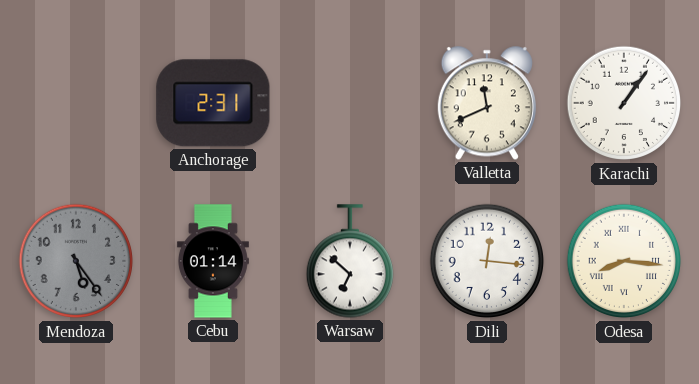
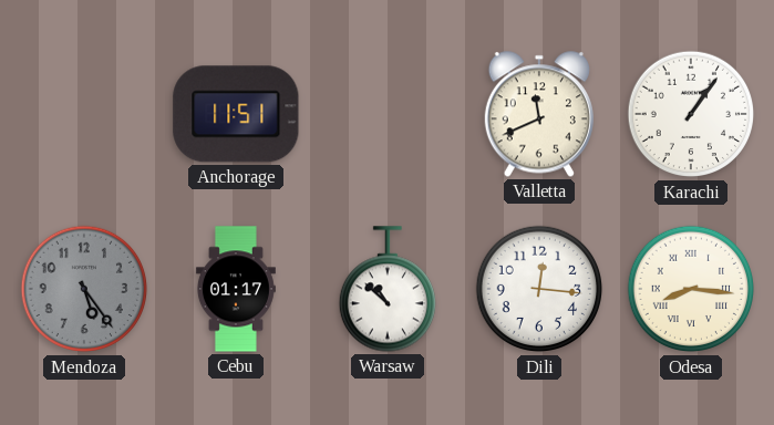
Anchorage: 2:31 -> 11:51
Cebu: 01:14 -> 01:17
Warsaw: 6:52 -> 10:52
